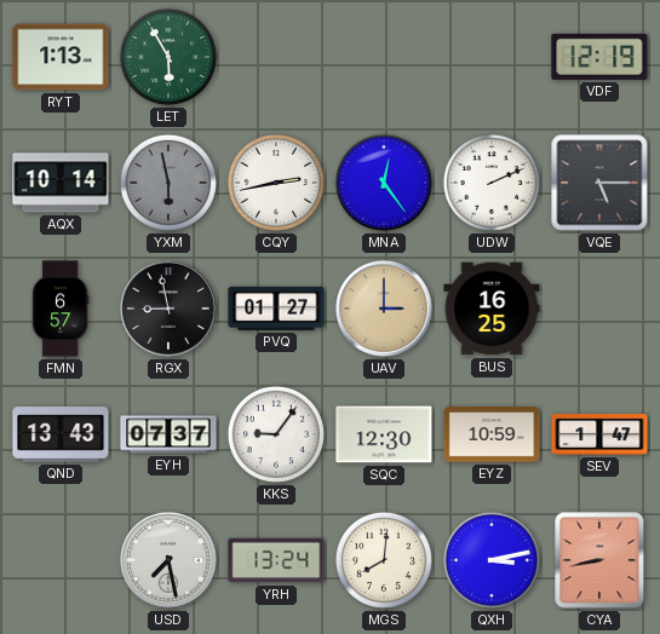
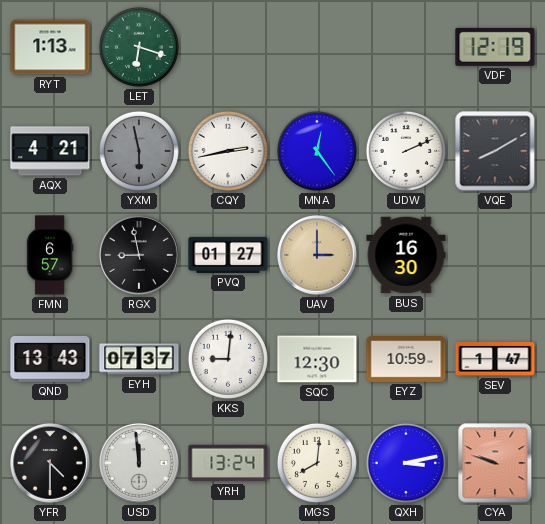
LET: 5:55 -> 6:18
AQX: 10:14 -> 4:21
VQE: 5:15 -> 8:10
BUS: 16:25 -> 16:30
KKS: 9:06 -> 9:01
YFR: none -> 4:30
USD: 7:28 -> 11:59
CYA: 8:43 -> 9:48
